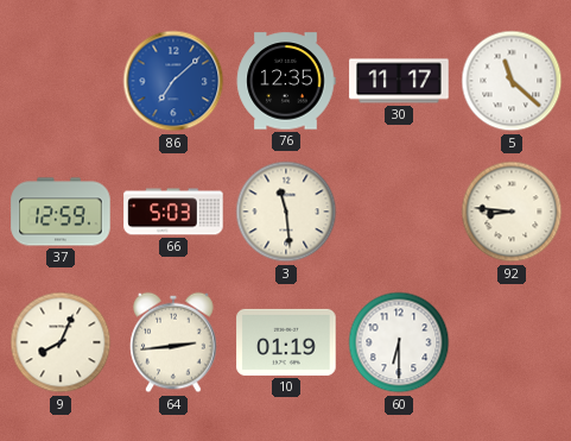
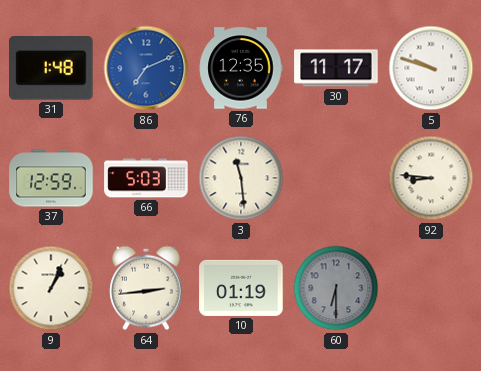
31: none -> 1:48
86: 7:08 -> 7:11
5: 11:22 -> 9:48
9: 8:04 -> 1:04
60 dial: white -> grey
